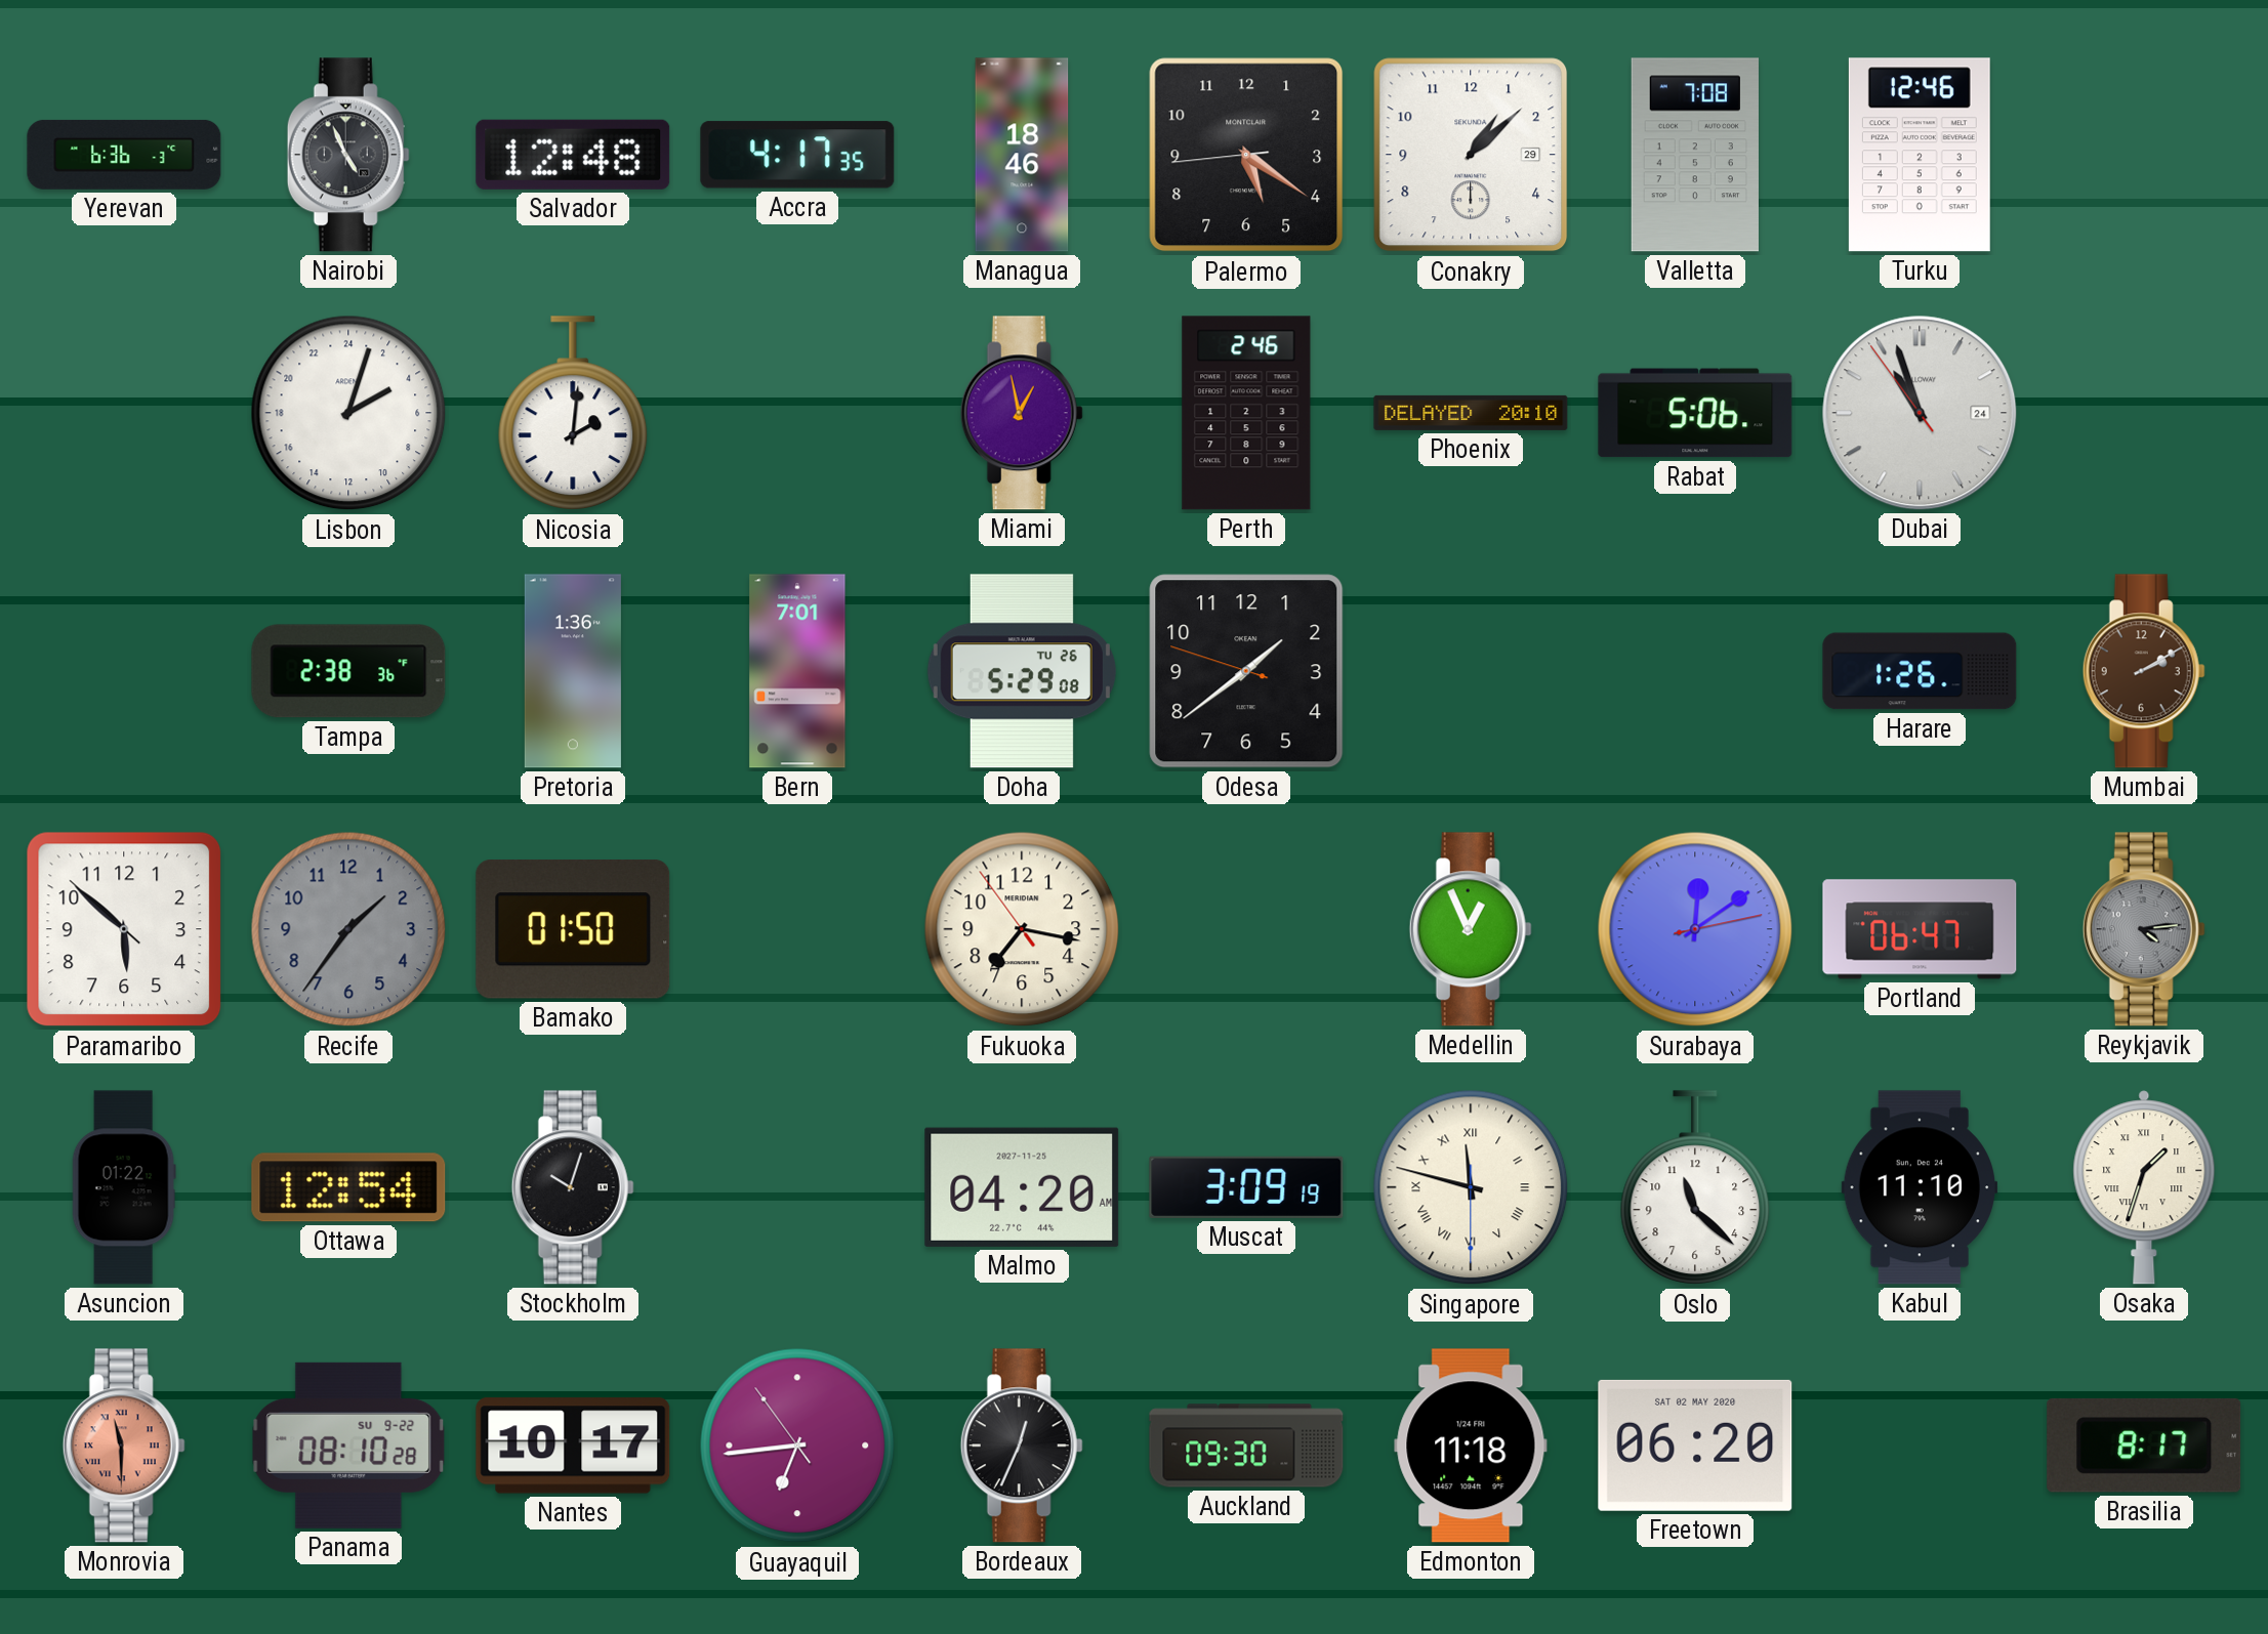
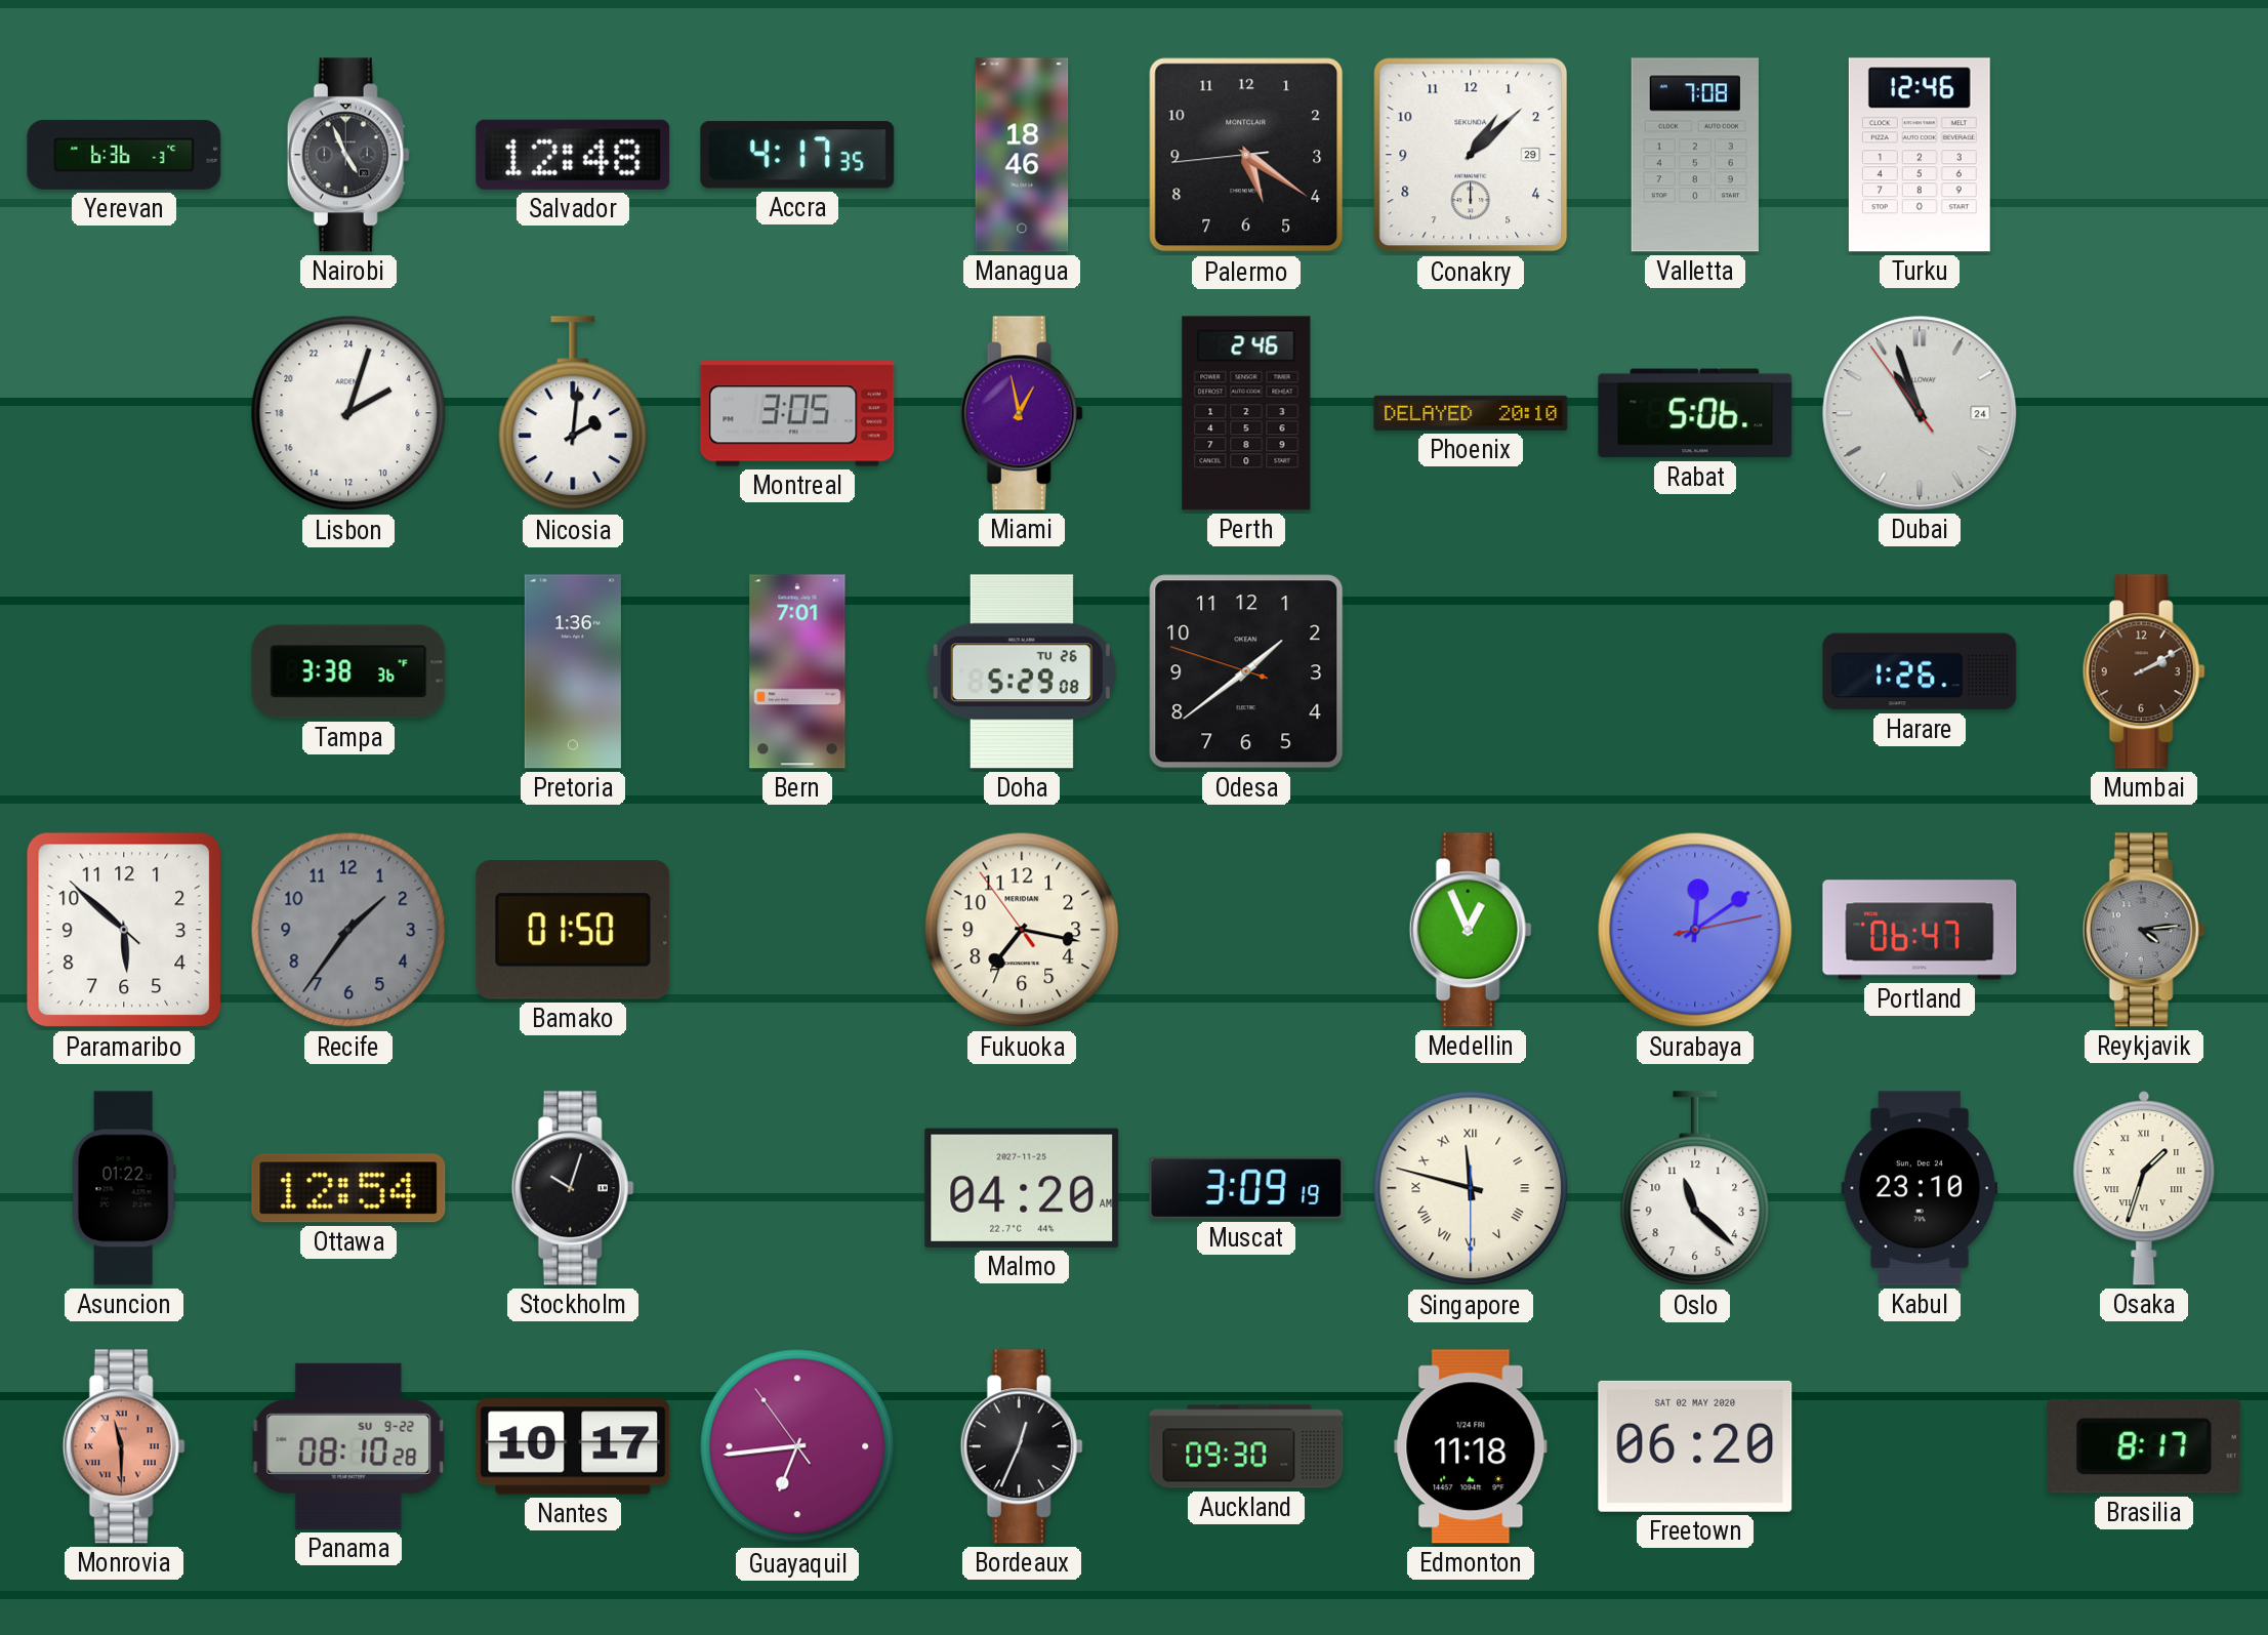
Montreal: none -> 3:05
Tampa: 2:38 -> 3:38
Kabul: 11:10 -> 23:10
